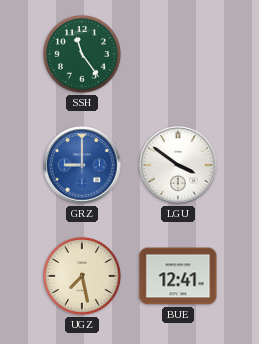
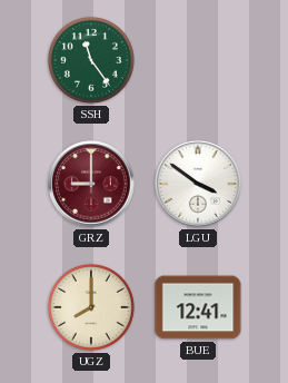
GRZ dial: blue -> burgundy
UGZ: 7:28 -> 8:00
